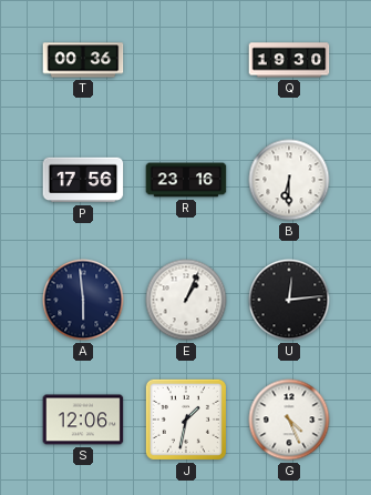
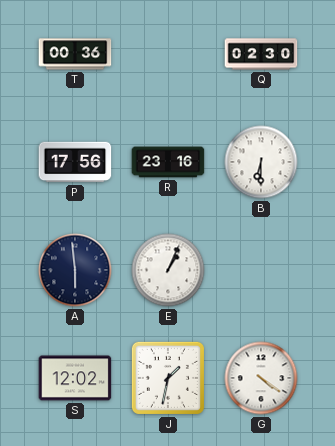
Q: 19:30 -> 02:30
U: 12:14 -> none
S: 12:06 -> 12:02
G: 4:26 -> 4:21
